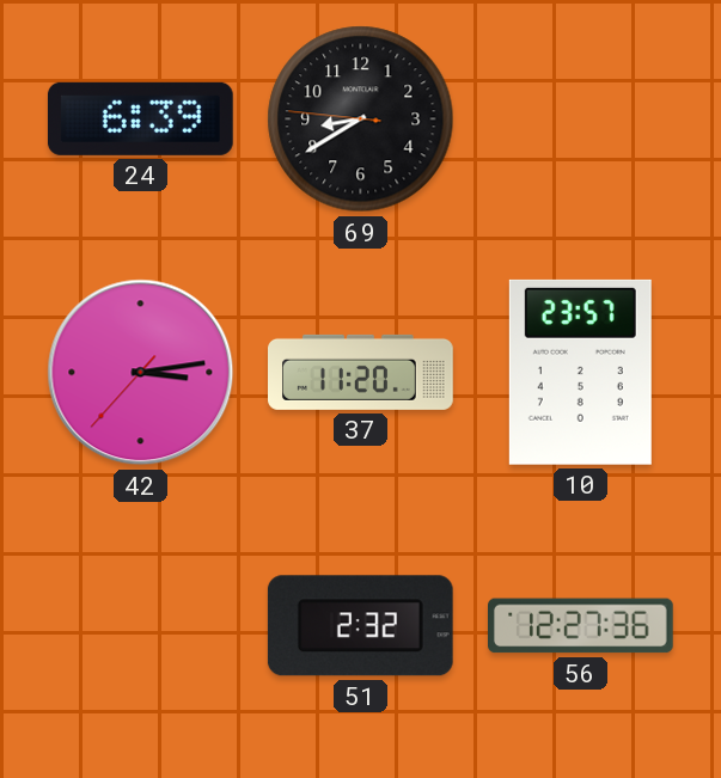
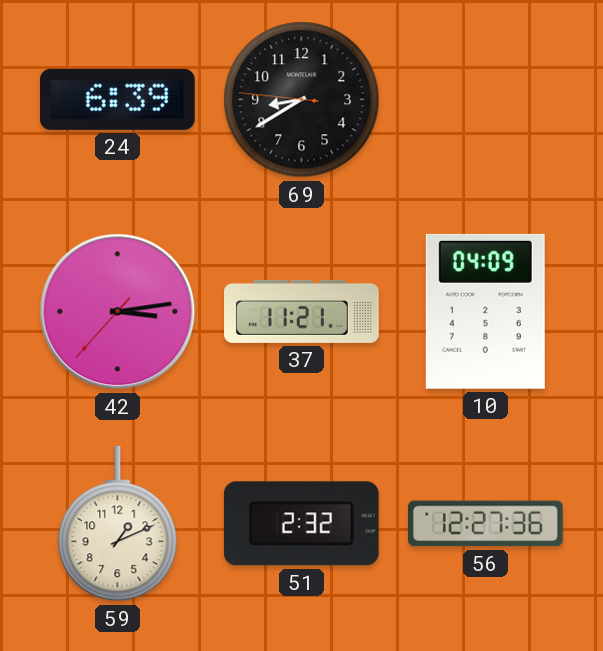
37: 11:20 -> 11:21
10: 23:57 -> 04:09
59: none -> 1:11
